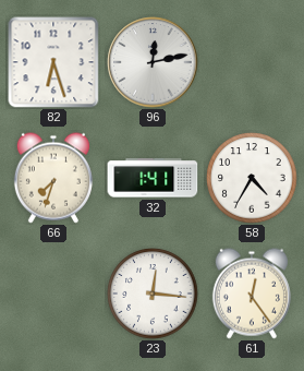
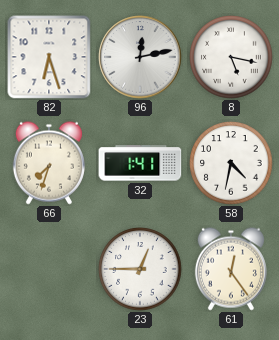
8: none -> 5:17
58: 4:35 -> 4:32
23: 12:16 -> 12:45
